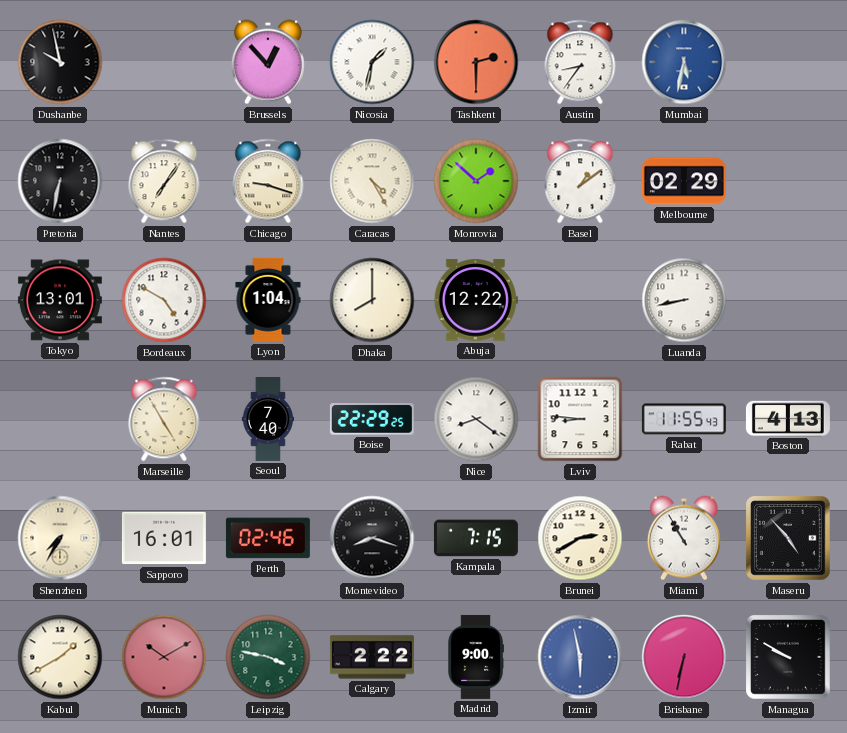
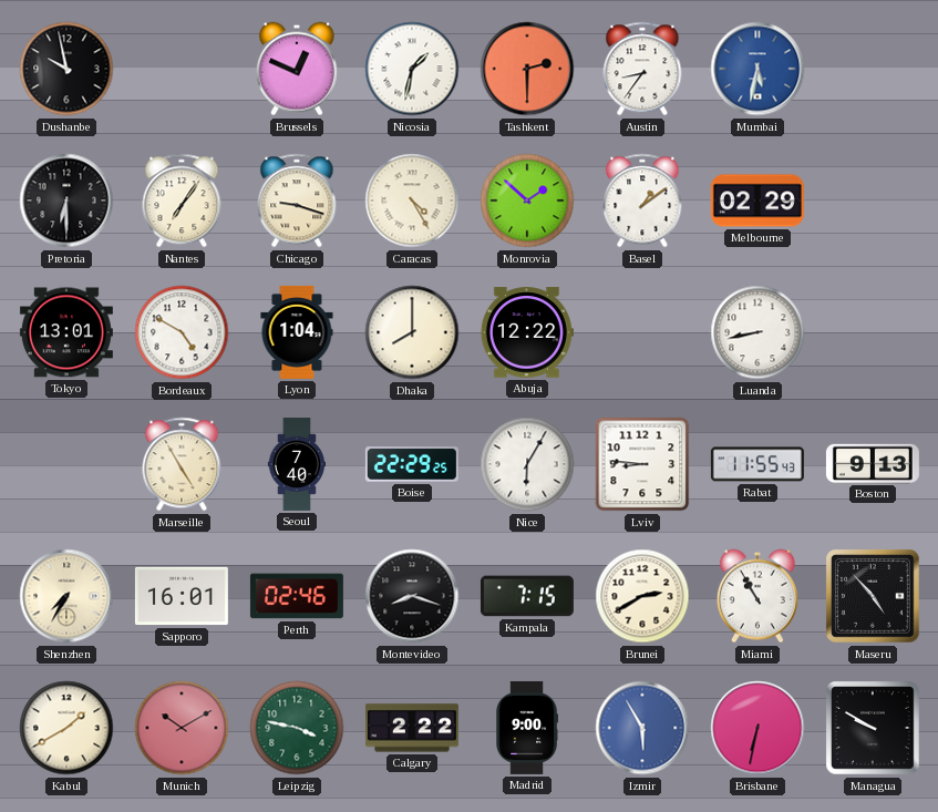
Brussels: 12:53 -> 12:49
Pretoria: 6:32 -> 6:30
Nice: 8:21 -> 6:05
Boston: 4:13 -> 9:13
Izmir: 5:58 -> 5:55
